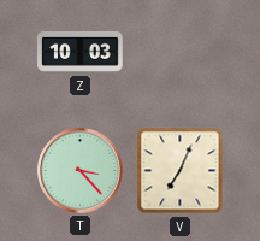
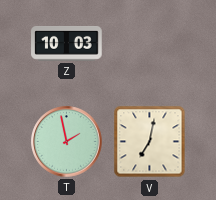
T: 3:23 -> 1:58
V: 7:04 -> 7:02
